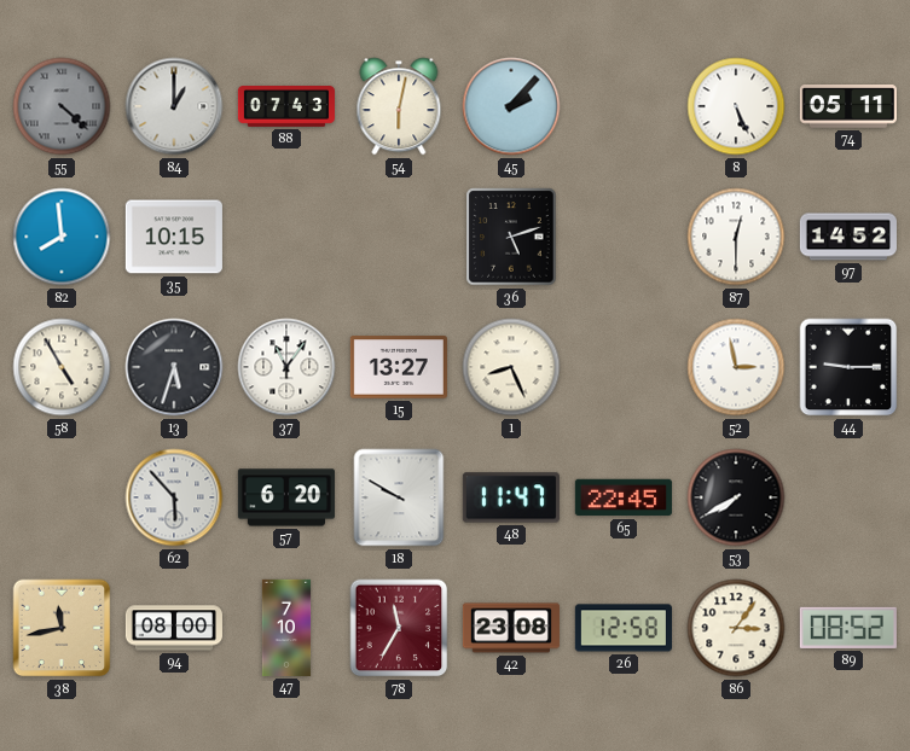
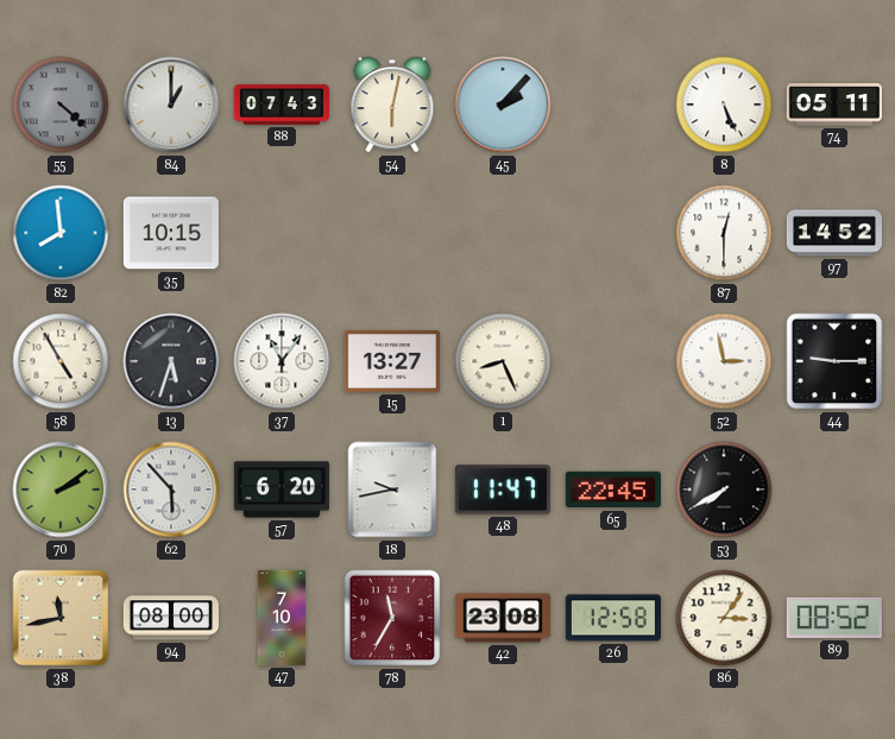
36: 5:12 -> none
70: none -> 2:09
18: 9:50 -> 9:43
